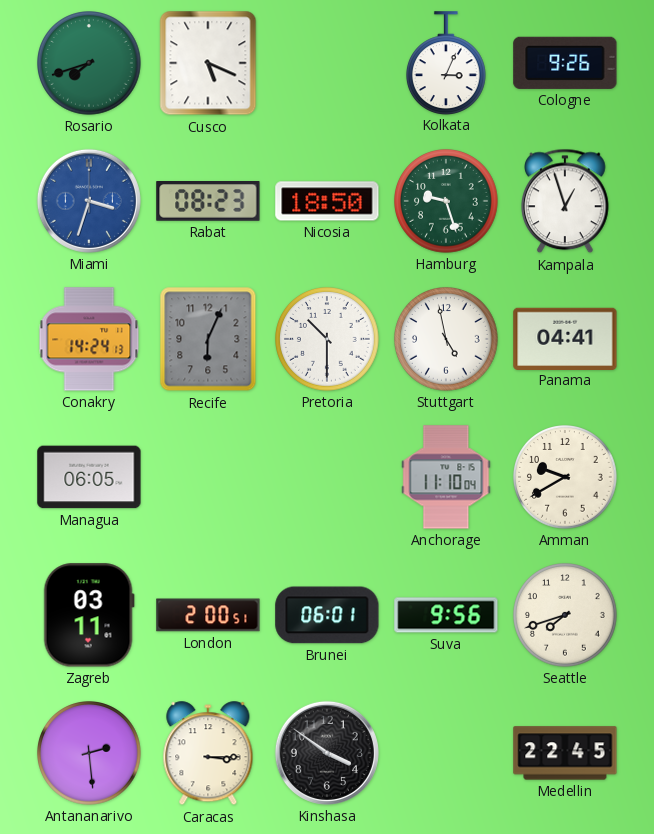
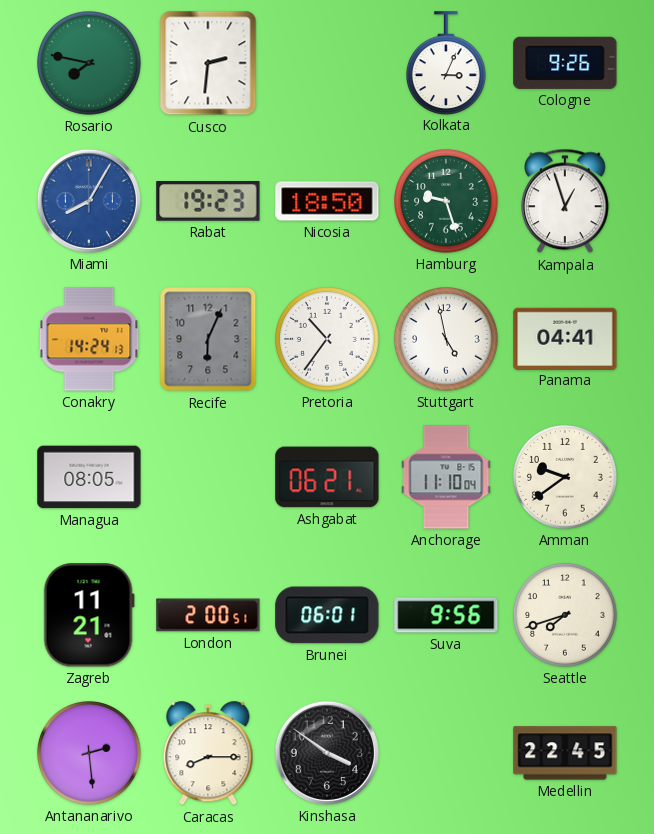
Rosario: 7:42 -> 7:47
Cusco: 5:19 -> 2:31
Miami: 3:33 -> 8:05
Rabat: 08:23 -> 19:23
Pretoria: 10:30 -> 10:36
Managua: 06:05 -> 08:05
Ashgabat: none -> 06:21
Amman: 9:40 -> 9:39
Zagreb: 03:11 -> 11:21
Caracas: 3:15 -> 8:15
